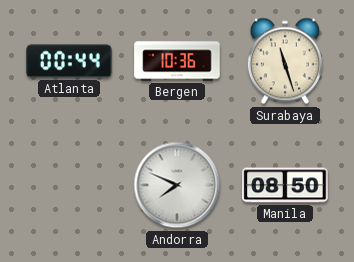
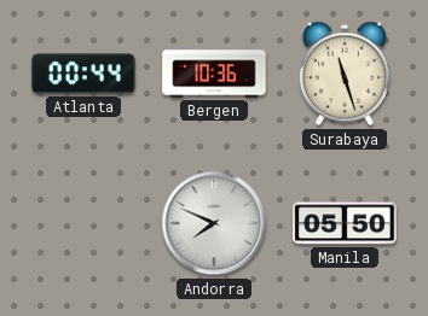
Manila: 08:50 -> 05:50
